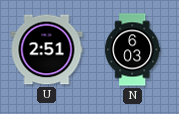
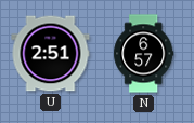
N: 6:03 -> 6:57
